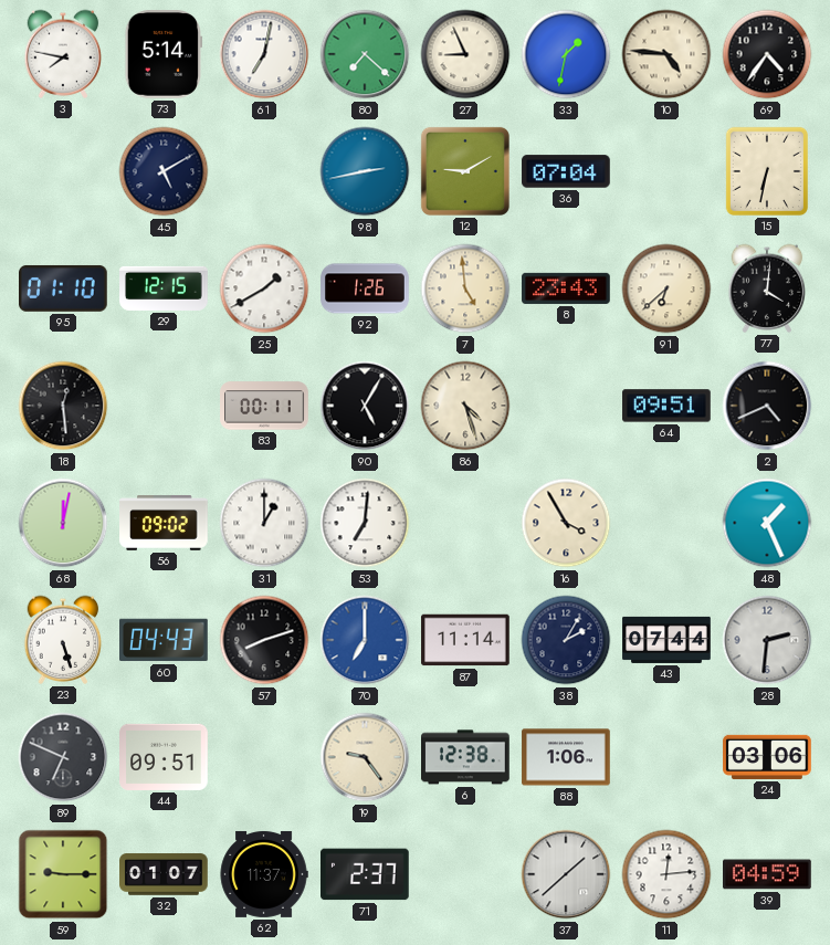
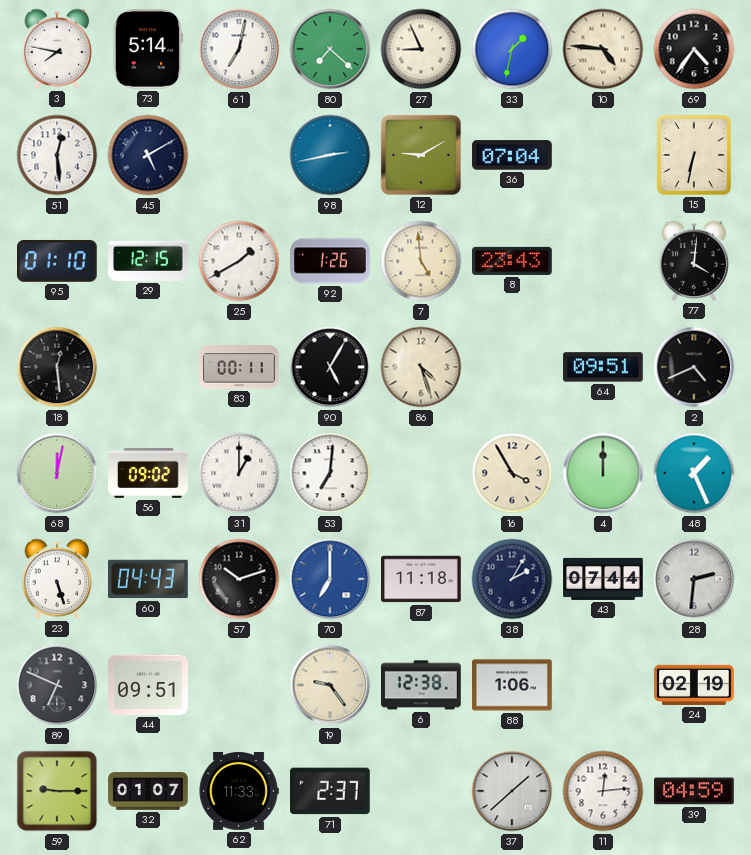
51: none -> 12:29
91: 6:38 -> none
4: none -> 12:00
57: 8:12 -> 10:12
87: 11:14 -> 11:18
24: 03:06 -> 02:19
62: 11:37 -> 11:33
